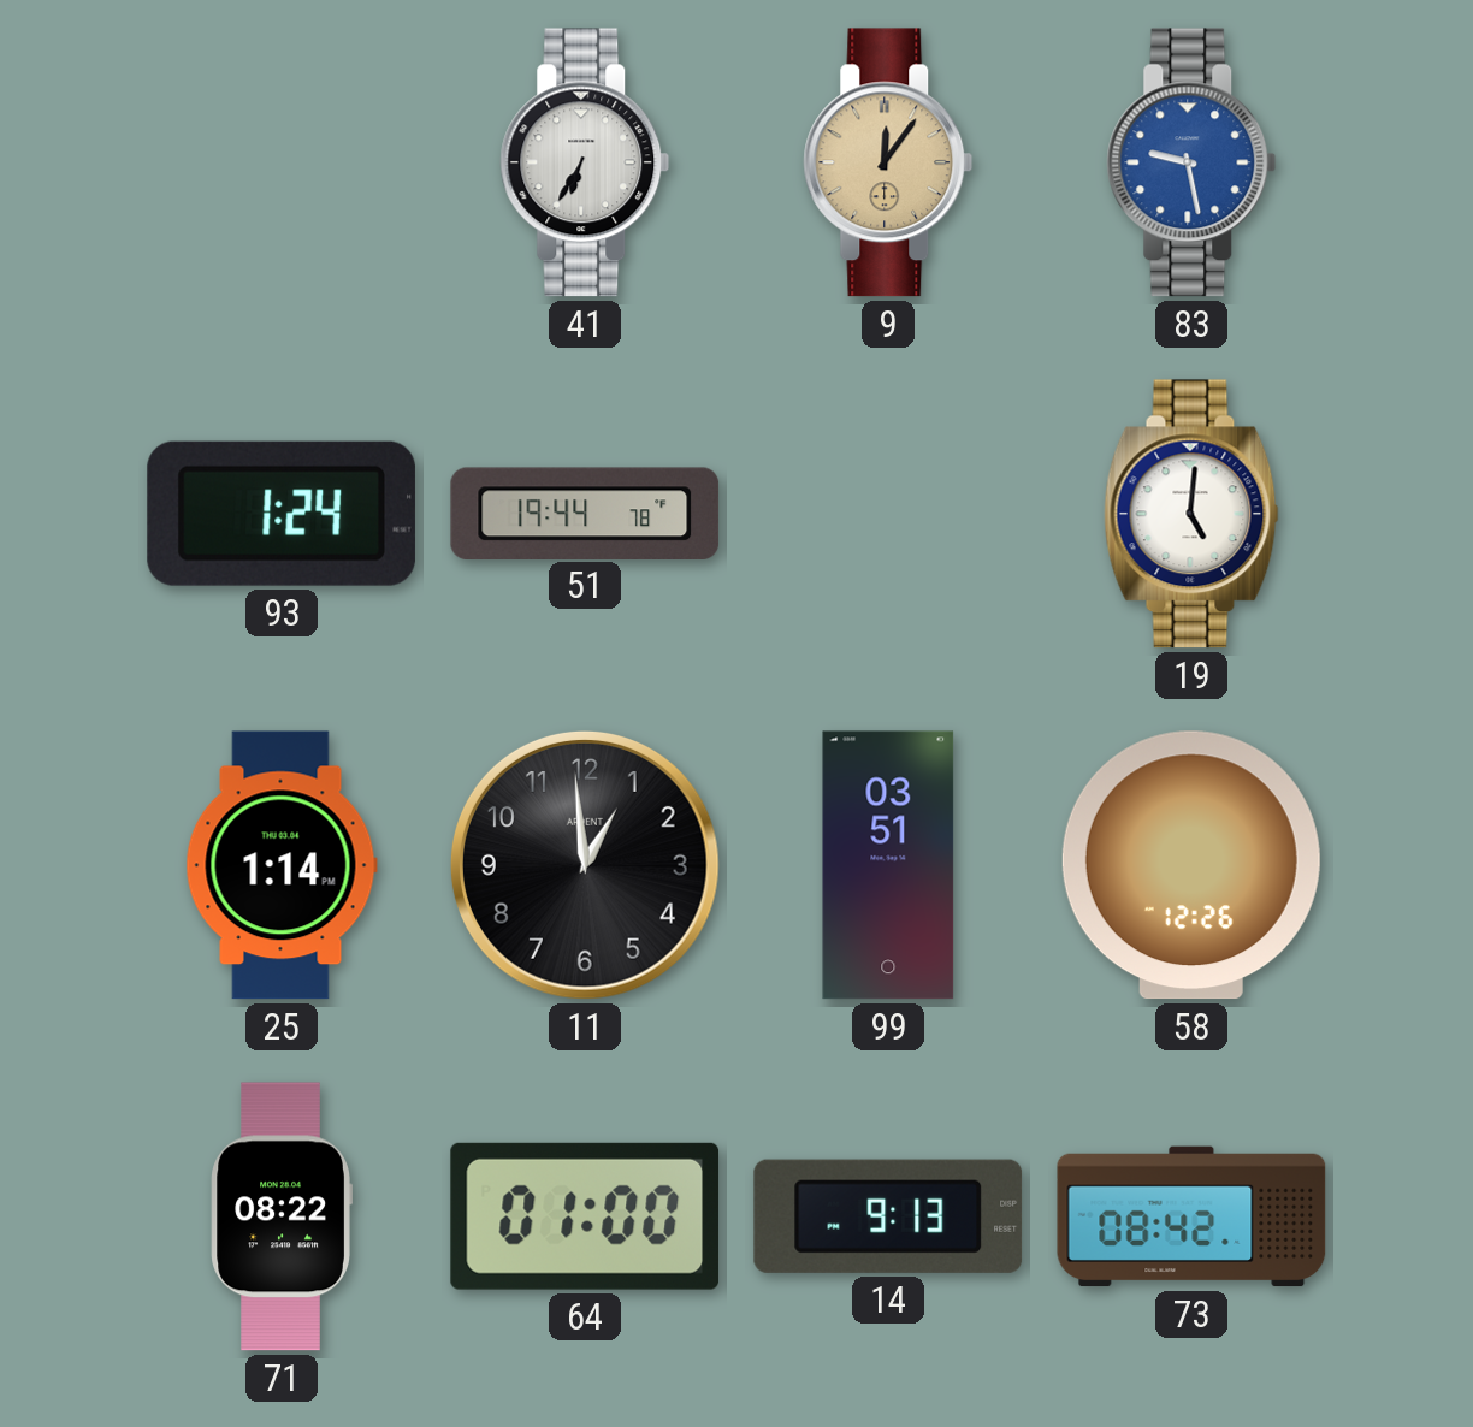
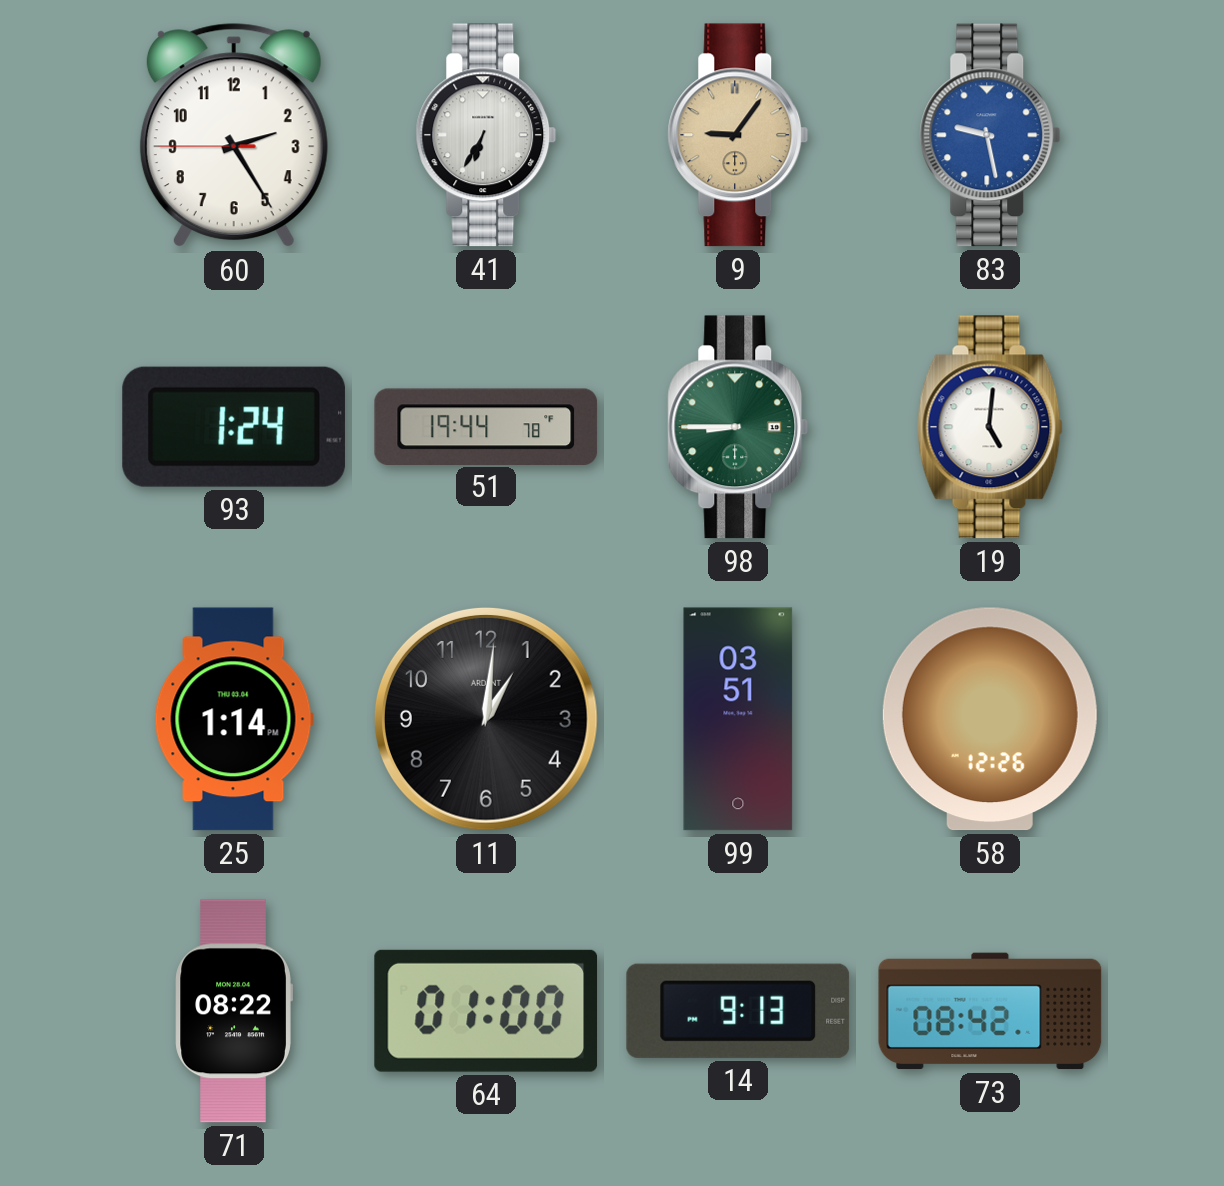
60: none -> 2:24
9: 12:06 -> 9:06
98: none -> 8:45
11: 12:59 -> 1:01
